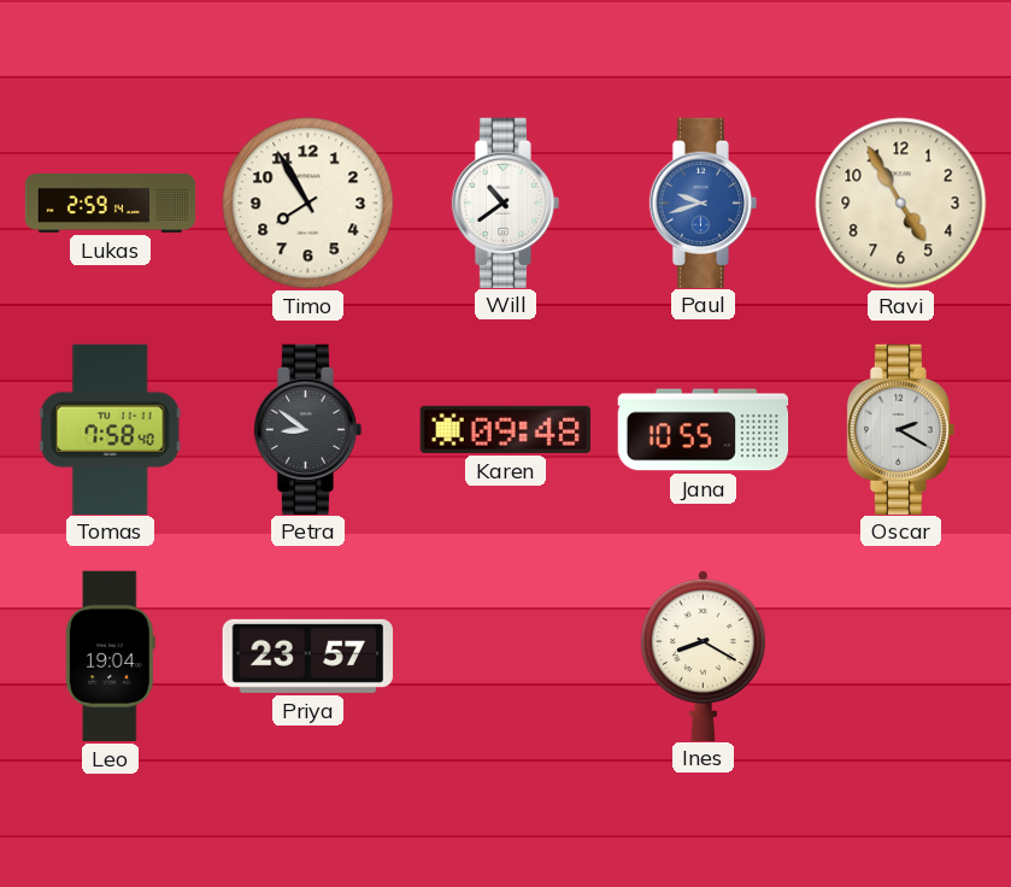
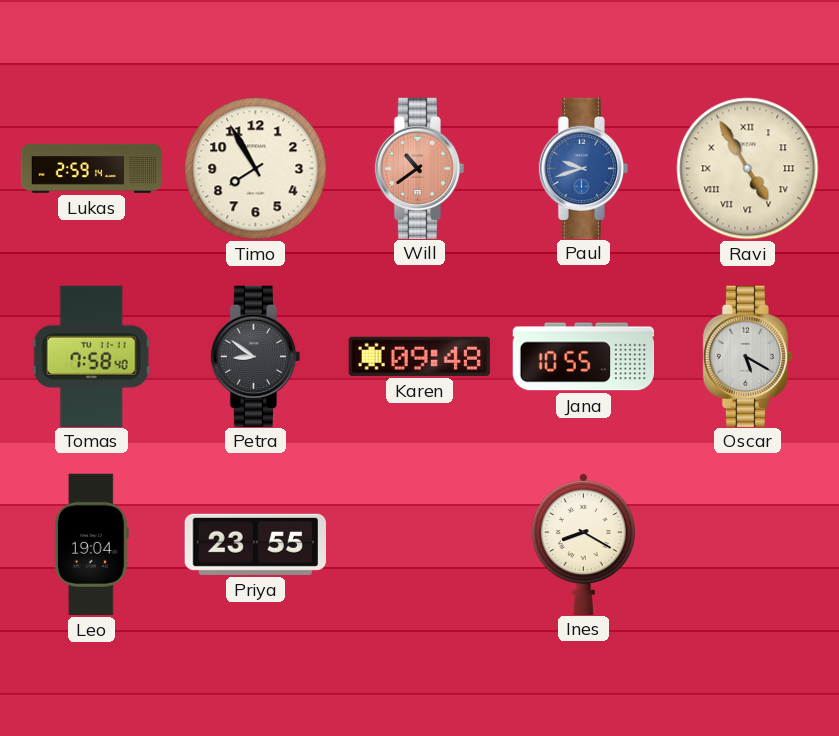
Will dial: white -> salmon
Ravi numerals: Arabic -> Roman
Oscar: 2:20 -> 5:20
Priya: 23:57 -> 23:55
